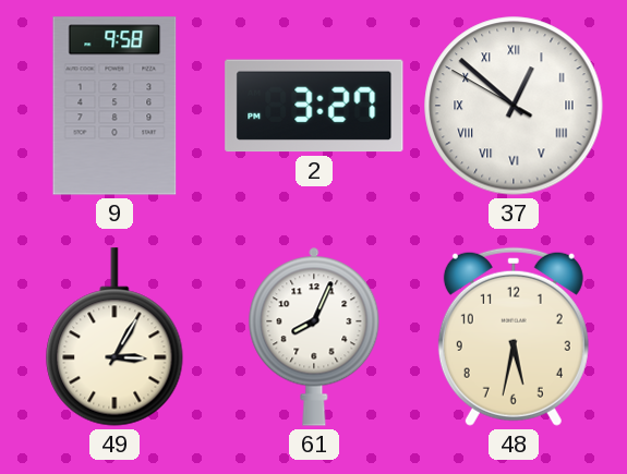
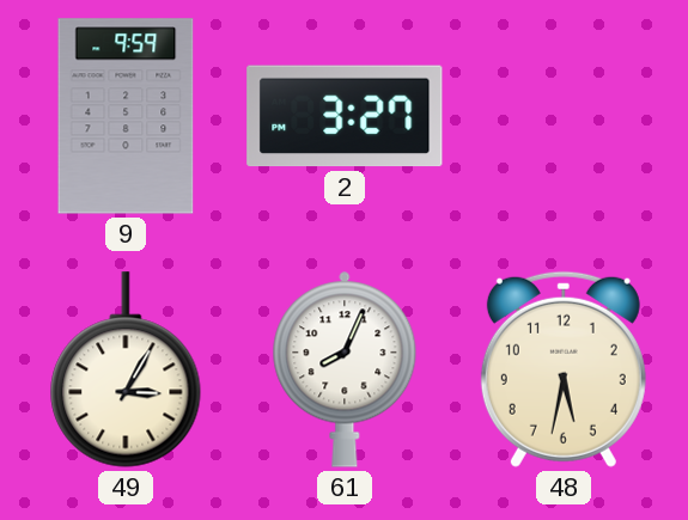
9: 9:58 -> 9:59
37: 12:51 -> none
